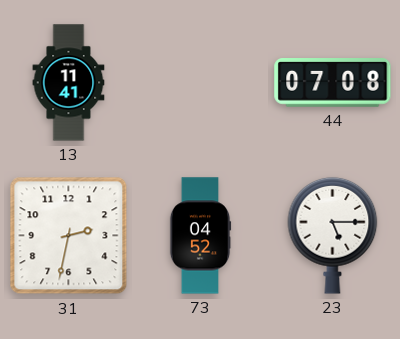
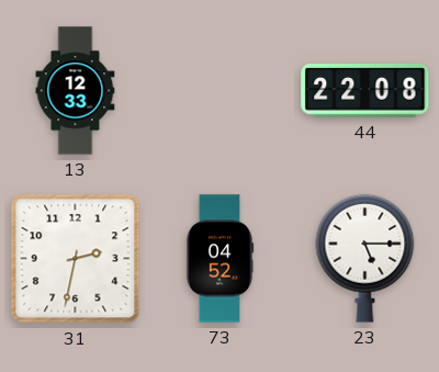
13: 11:41 -> 12:33
44: 07:08 -> 22:08
